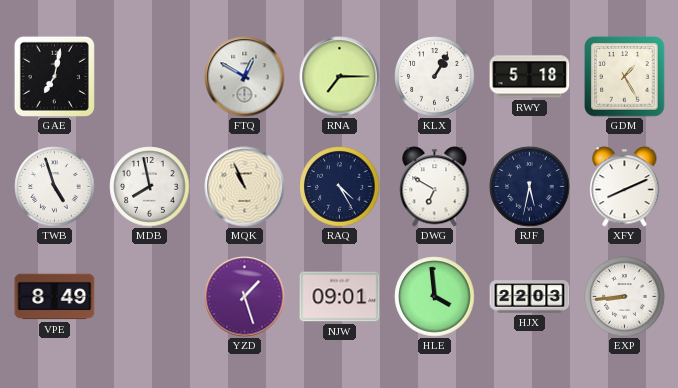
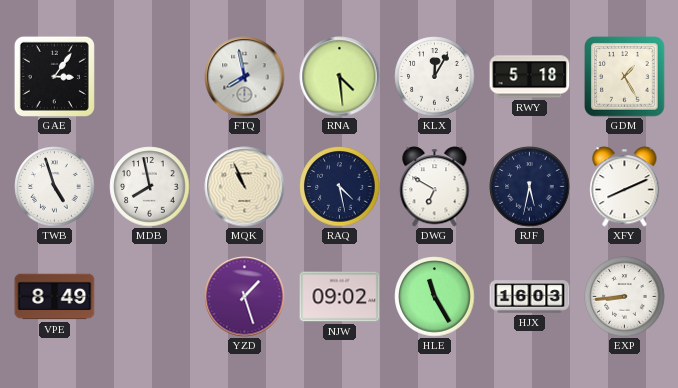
GAE: 7:02 -> 3:06
FTQ: 12:50 -> 7:58
RNA: 7:15 -> 4:29
KLX: 1:05 -> 12:05
RAQ: 4:25 -> 4:28
NJW: 09:01 -> 09:02
HLE: 3:59 -> 11:25
HJX: 22:03 -> 16:03
